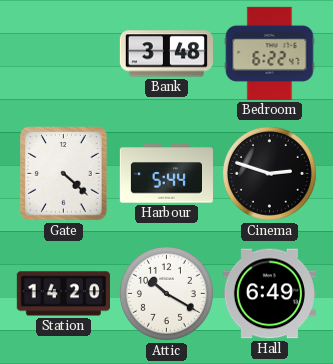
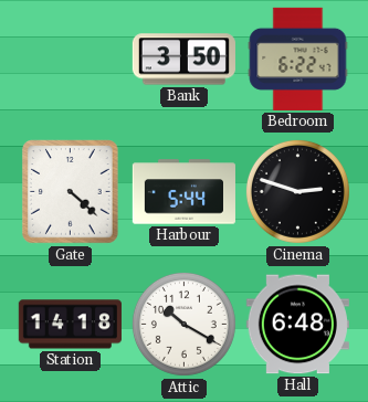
Bank: 3:48 -> 3:50
Station: 14:20 -> 14:18
Hall: 6:49 -> 6:48
